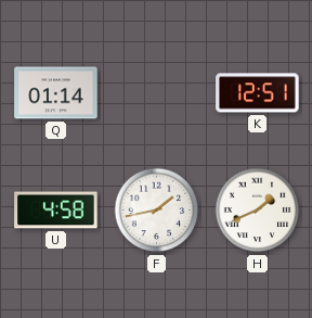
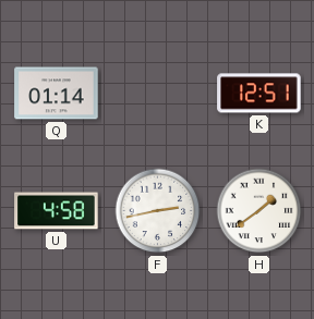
F: 1:43 -> 2:43
H: 1:41 -> 1:39
